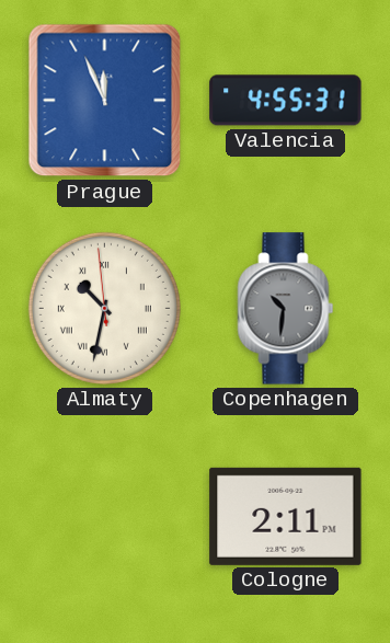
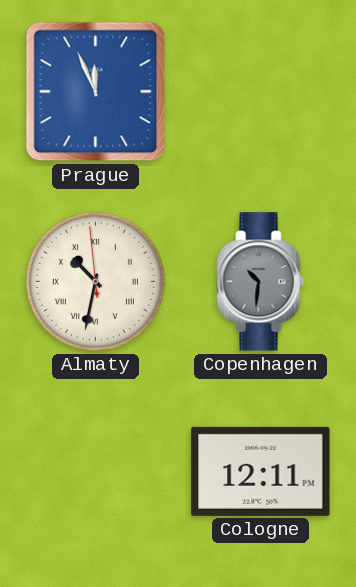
Valencia: 4:55 -> none
Cologne: 2:11 -> 12:11
